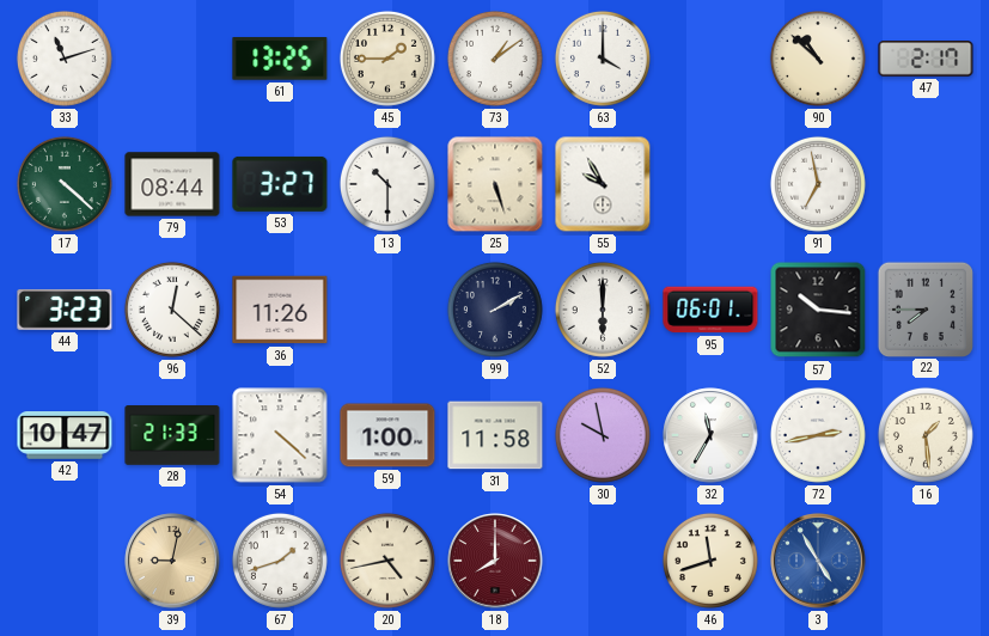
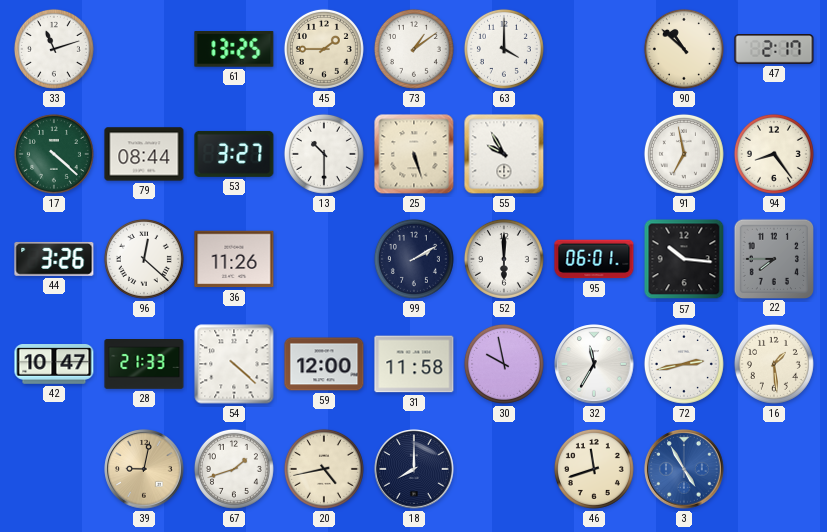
94: none -> 8:24
44: 3:23 -> 3:26
59: 1:00 -> 12:00
18 dial: burgundy -> navy
